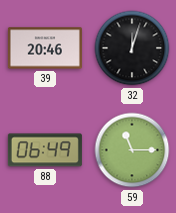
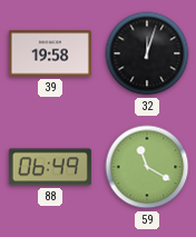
39: 20:46 -> 19:58
59: 11:15 -> 11:20
